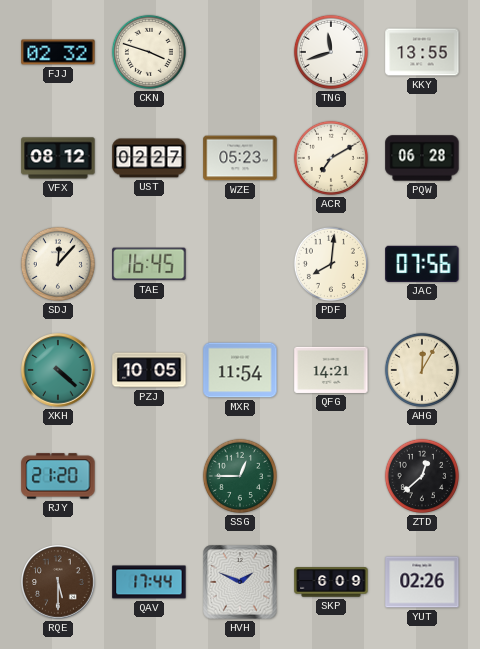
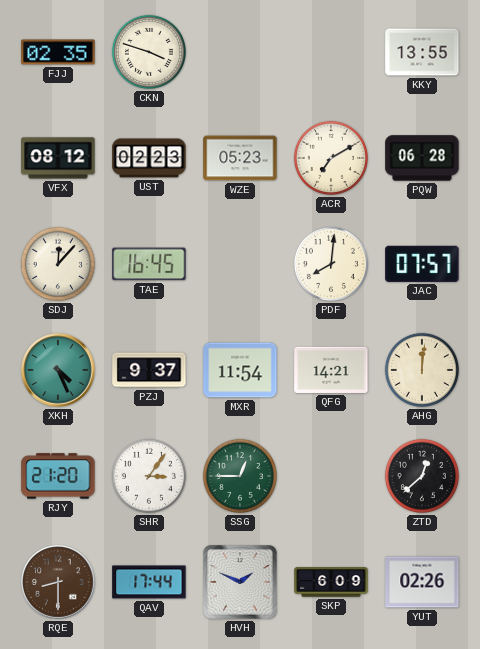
FJJ: 02:32 -> 02:35
TNG: 11:42 -> none
UST: 02:27 -> 02:23
JAC: 07:56 -> 07:57
XKH: 4:22 -> 4:26
PZJ: 10:05 -> 9:37
AHG: 12:05 -> 12:01
SHR: none -> 3:06
RQE: 5:30 -> 8:30
